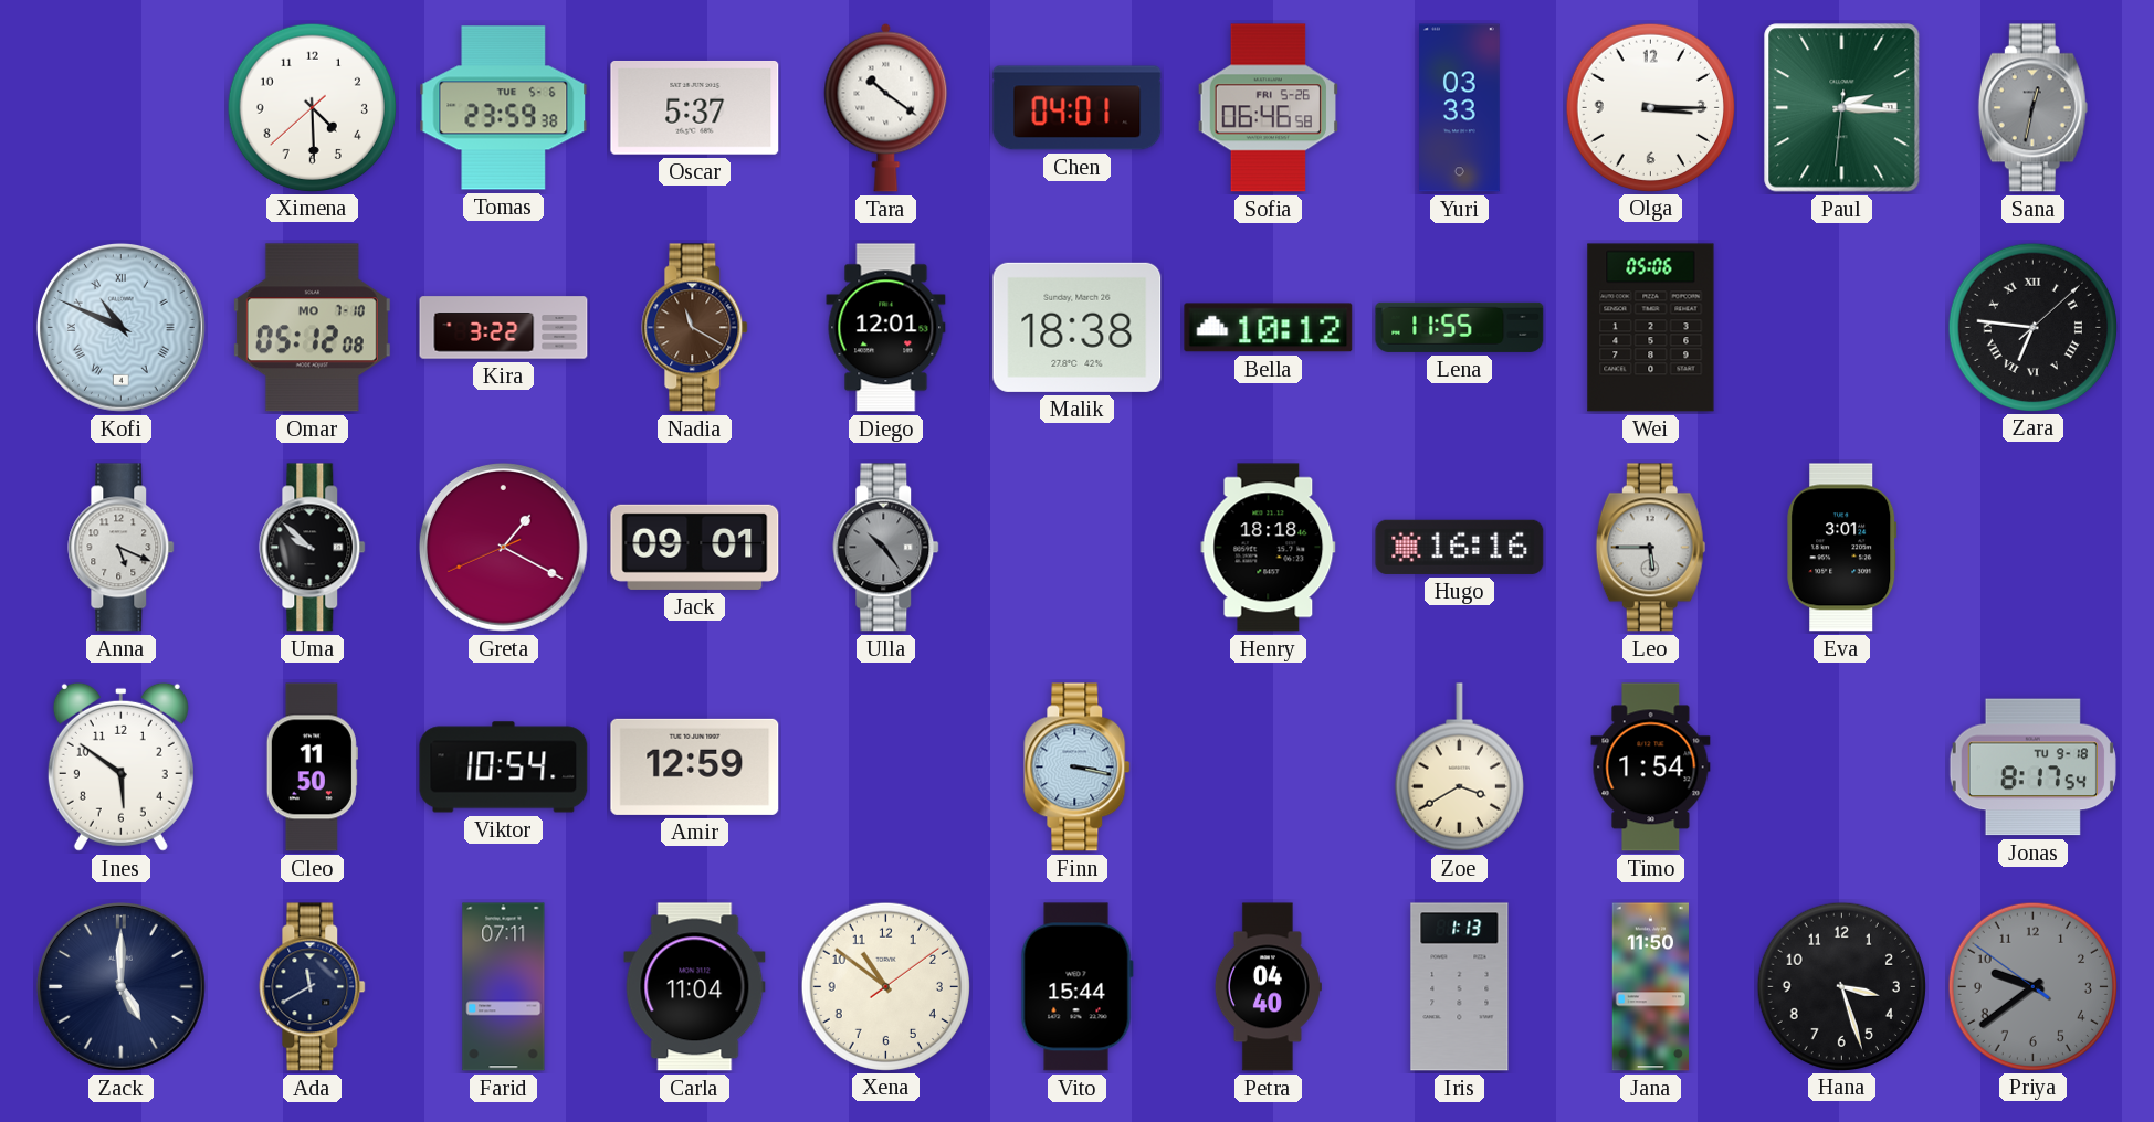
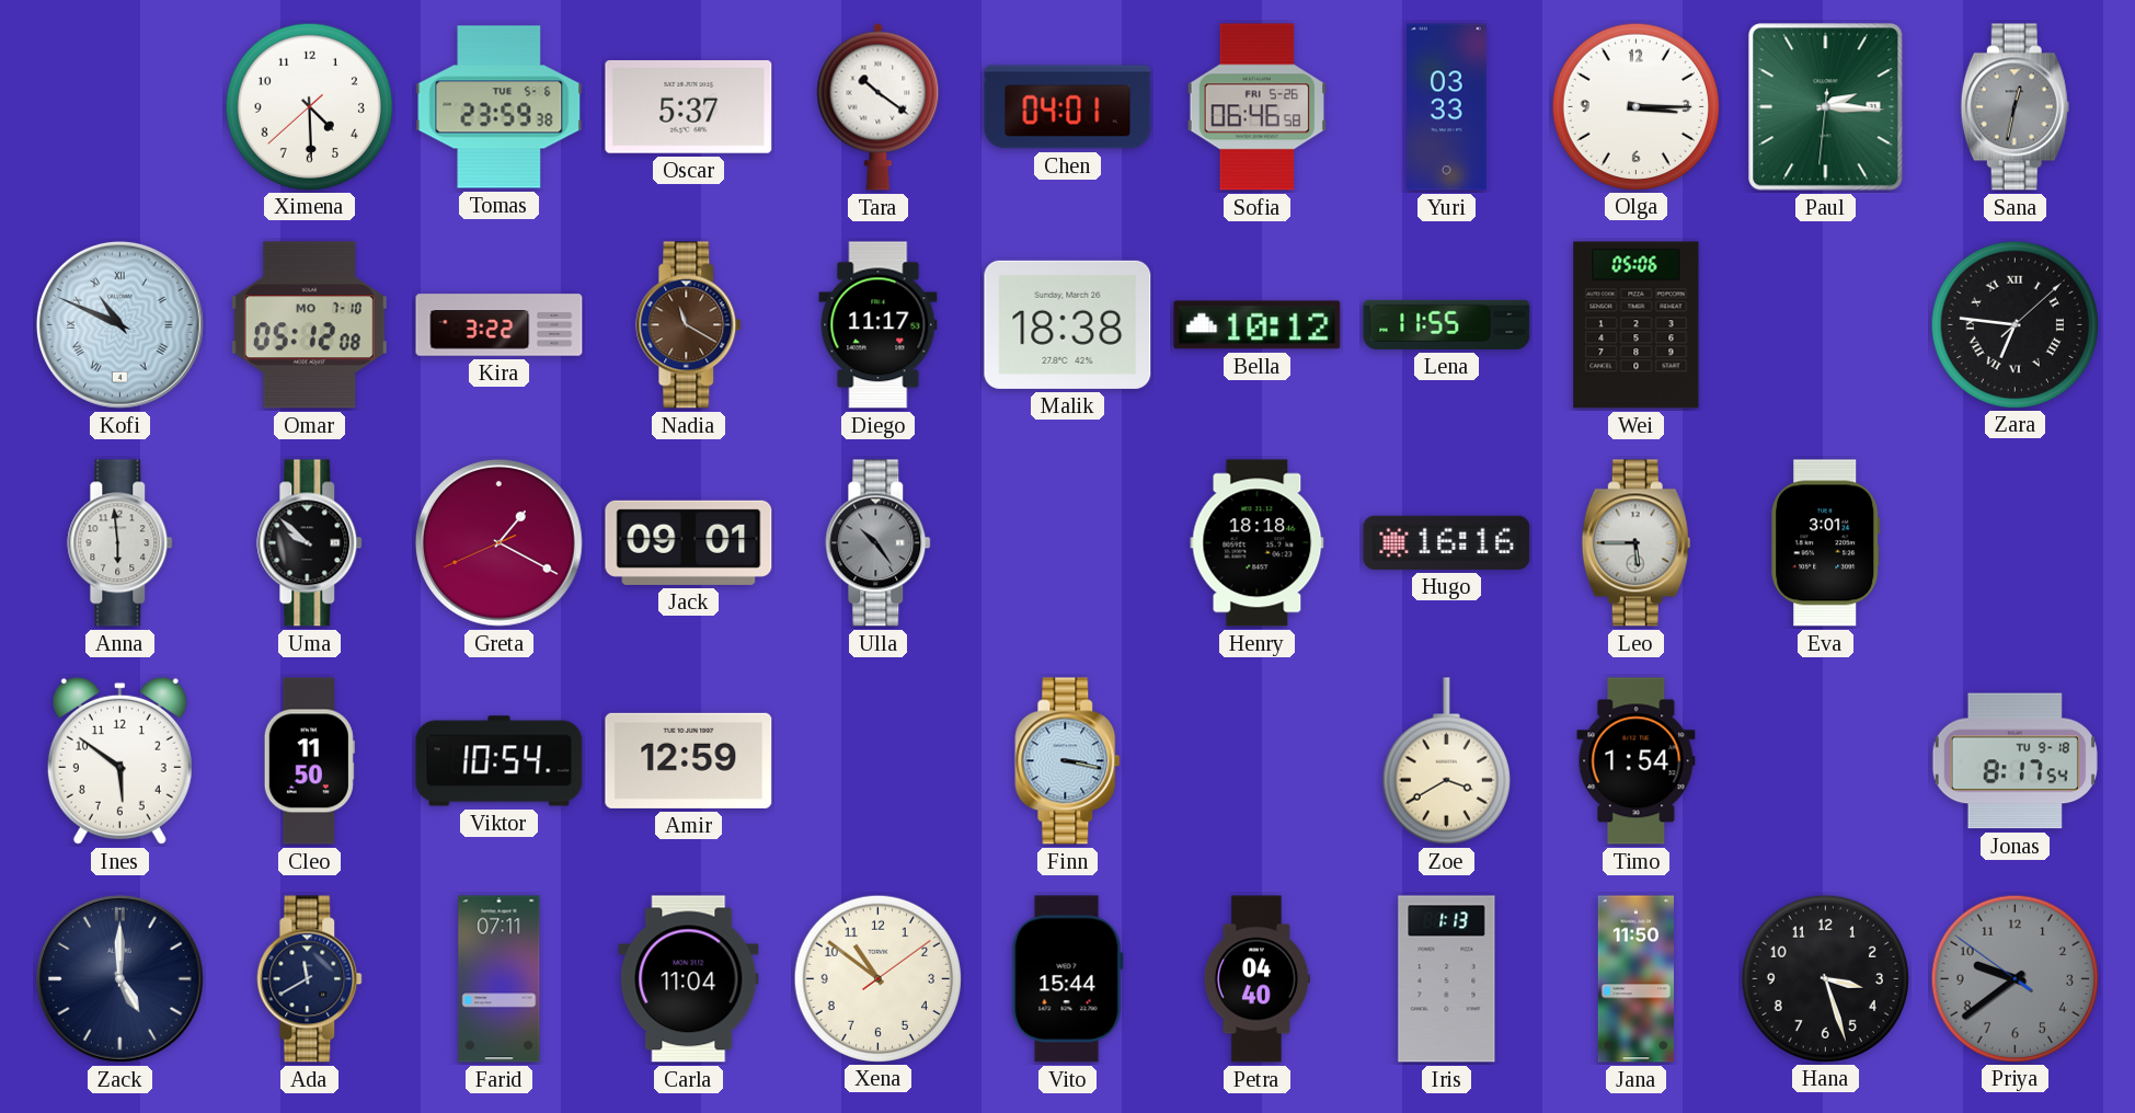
Diego: 12:01 -> 11:17
Anna: 5:19 -> 5:59
